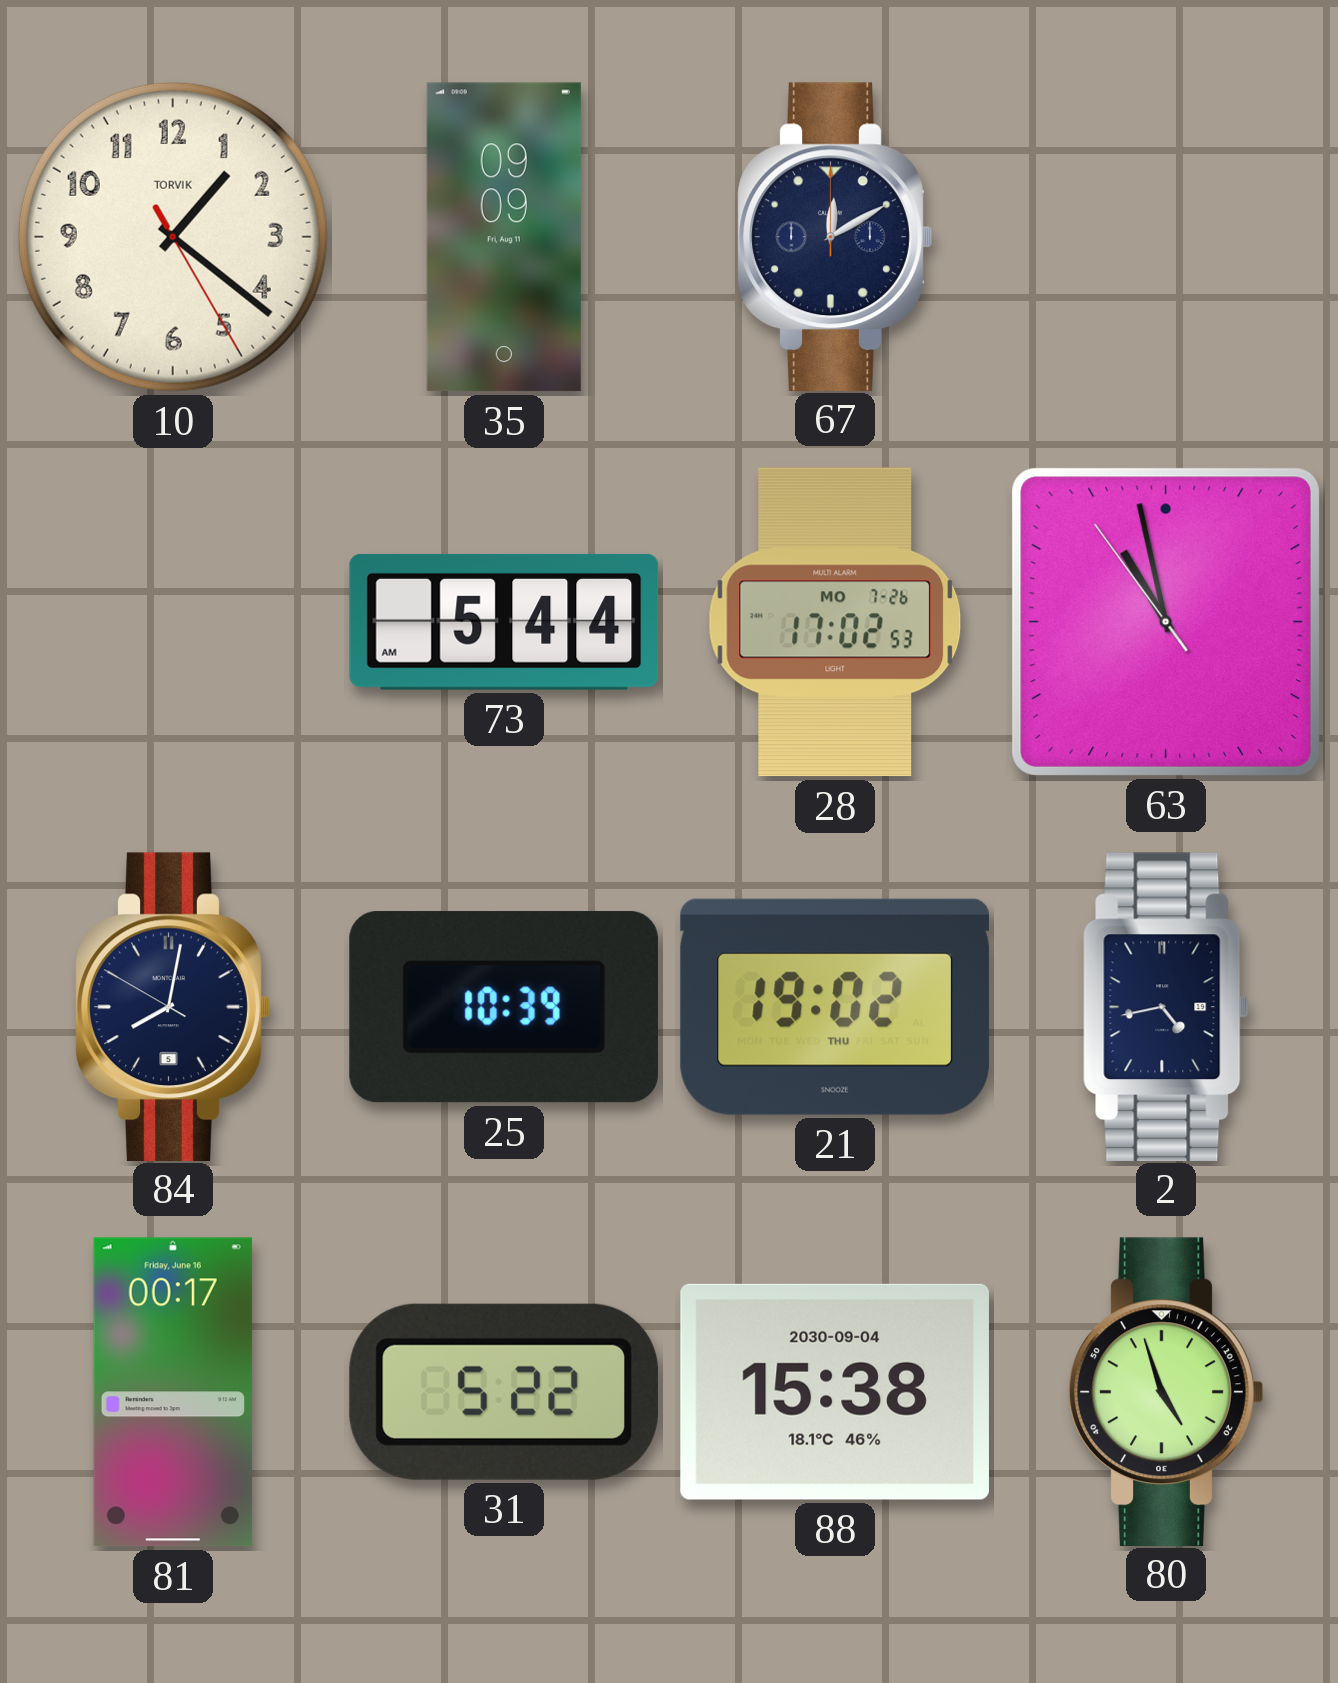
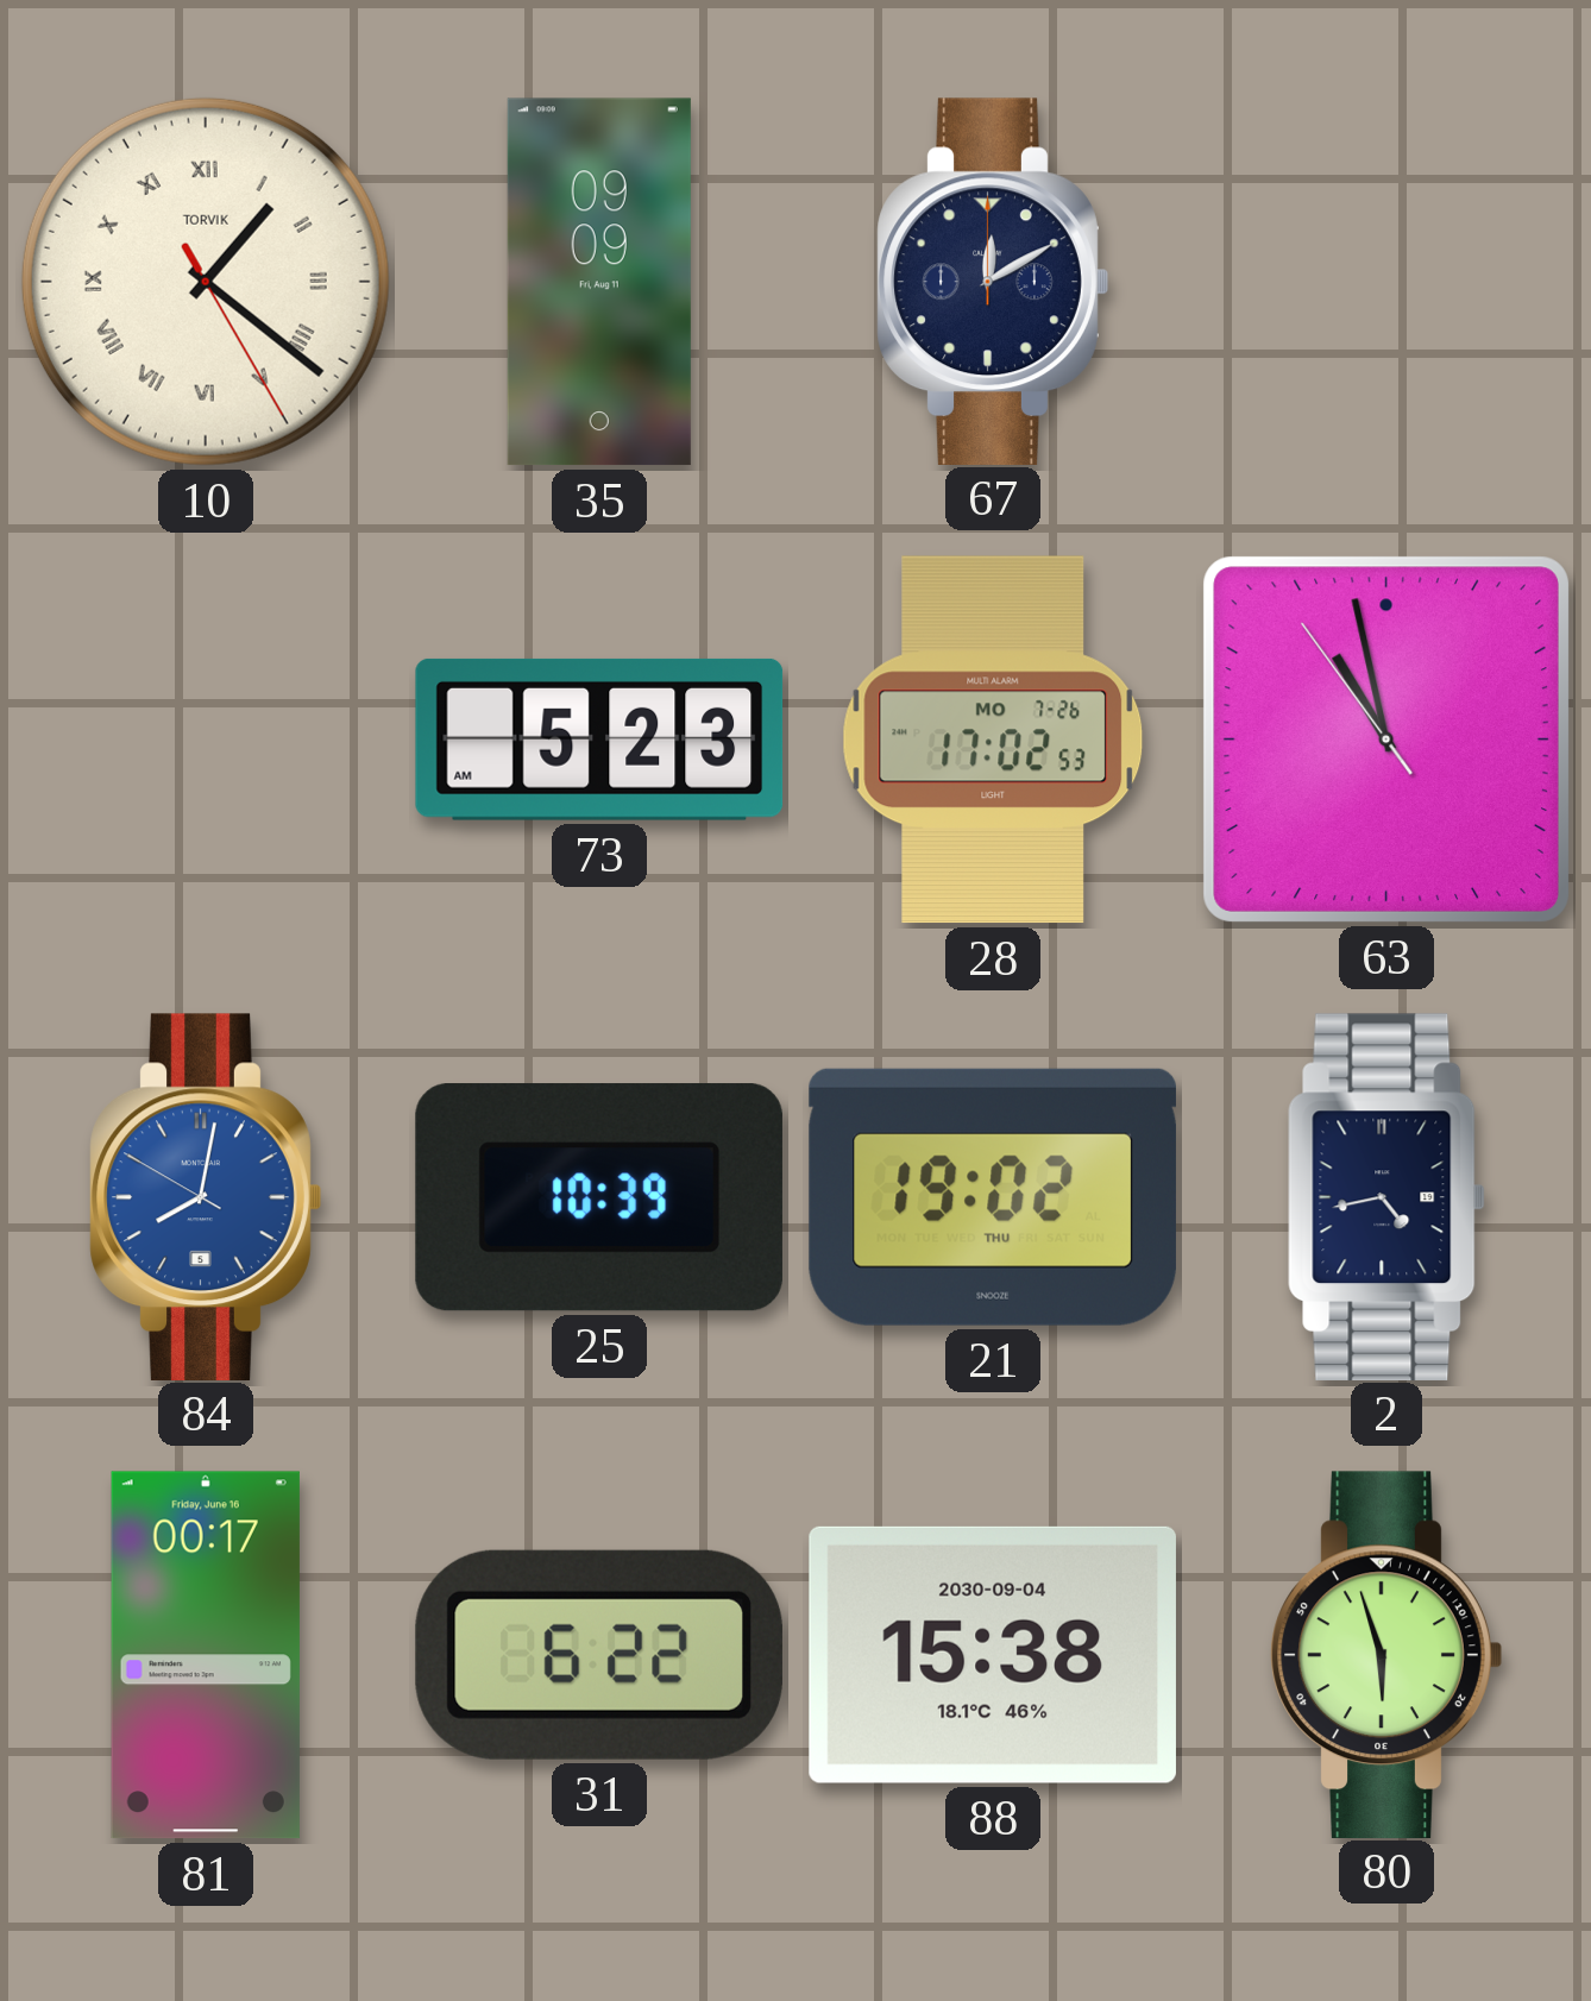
10 numerals: Arabic -> Roman
73: 5:44 -> 5:23
84 dial: navy -> blue
31: 5:22 -> 6:22
80: 4:57 -> 5:57
